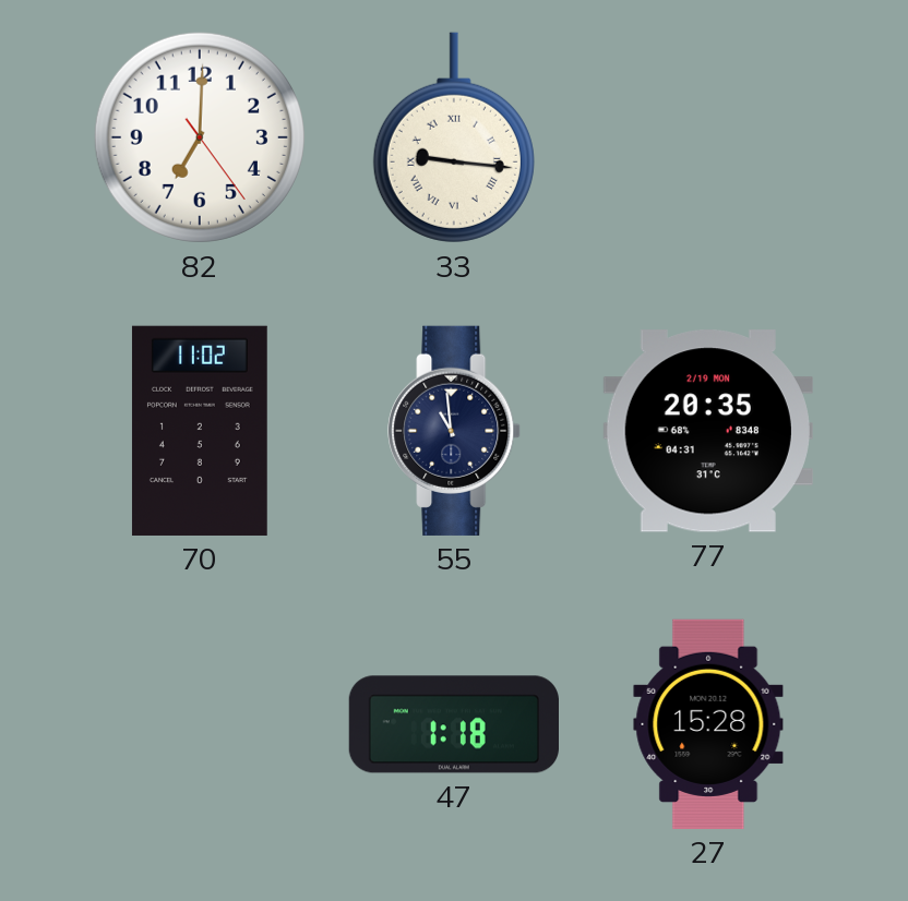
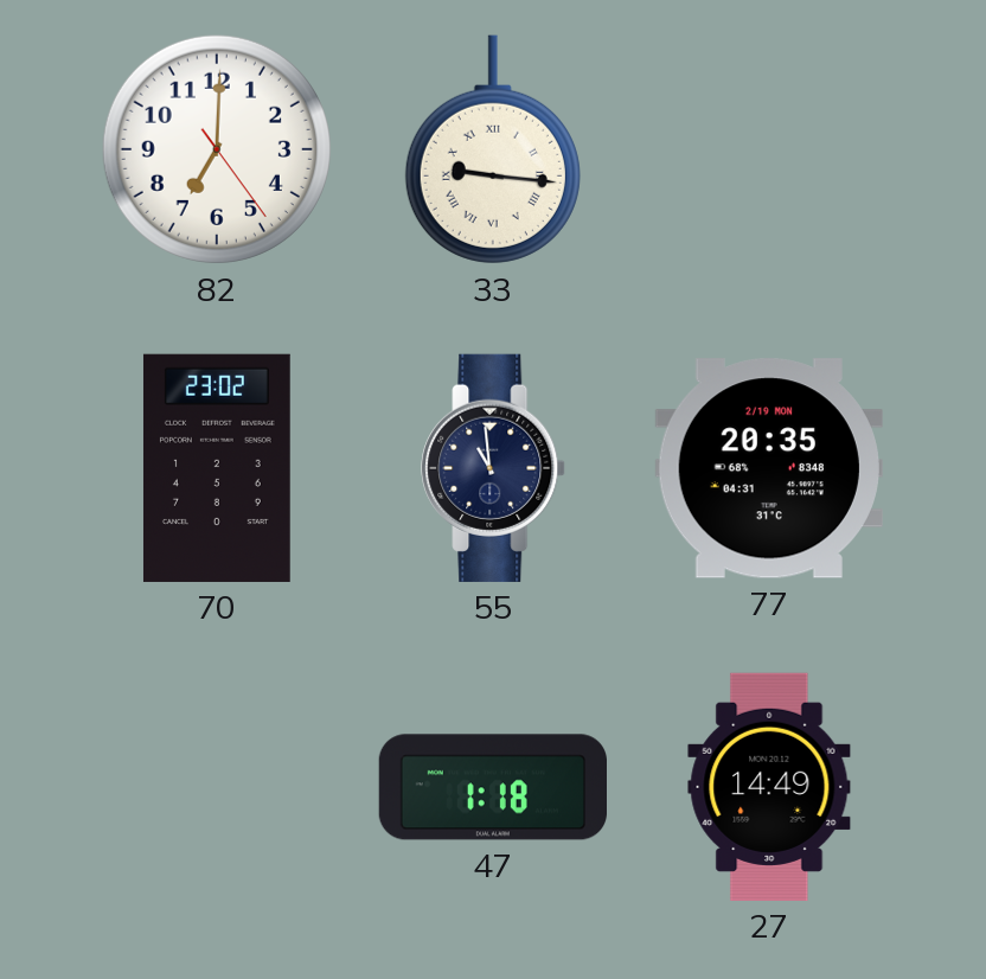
70: 11:02 -> 23:02
27: 15:28 -> 14:49
